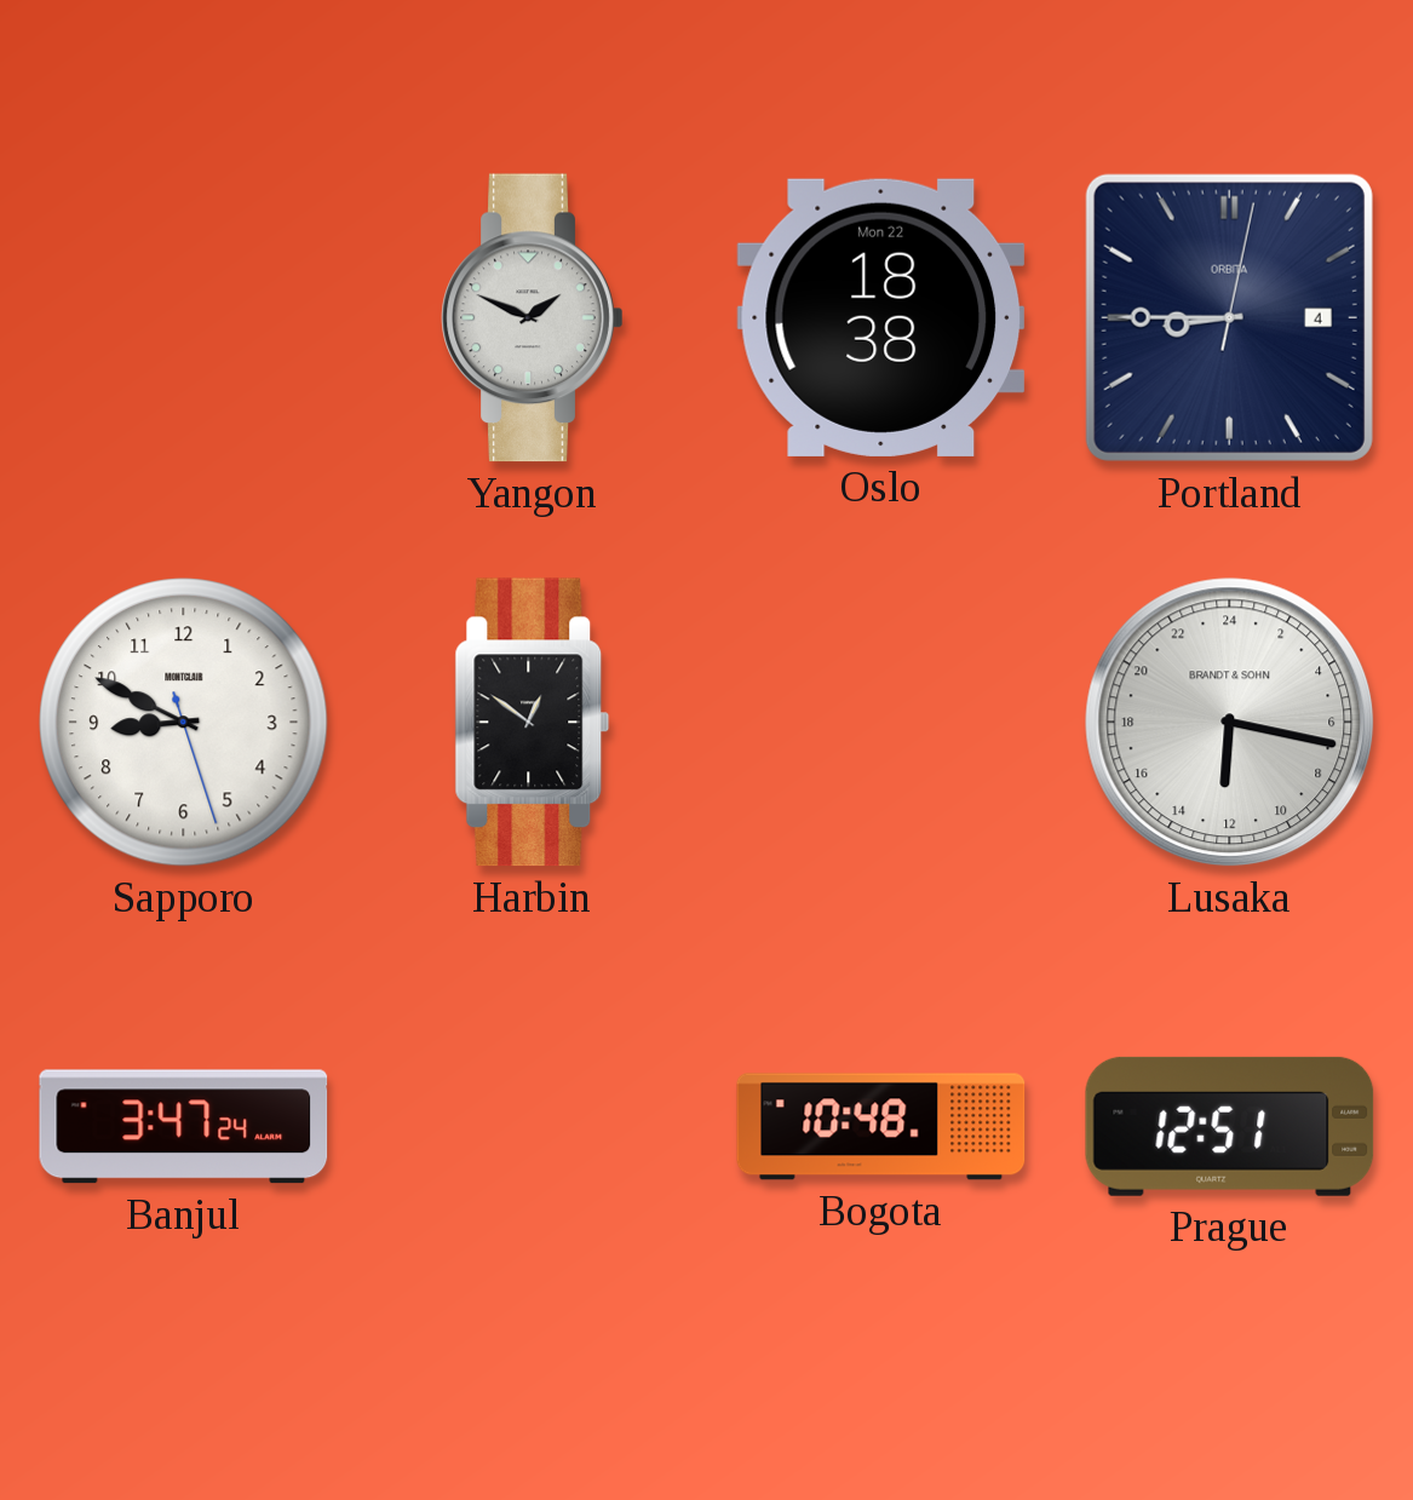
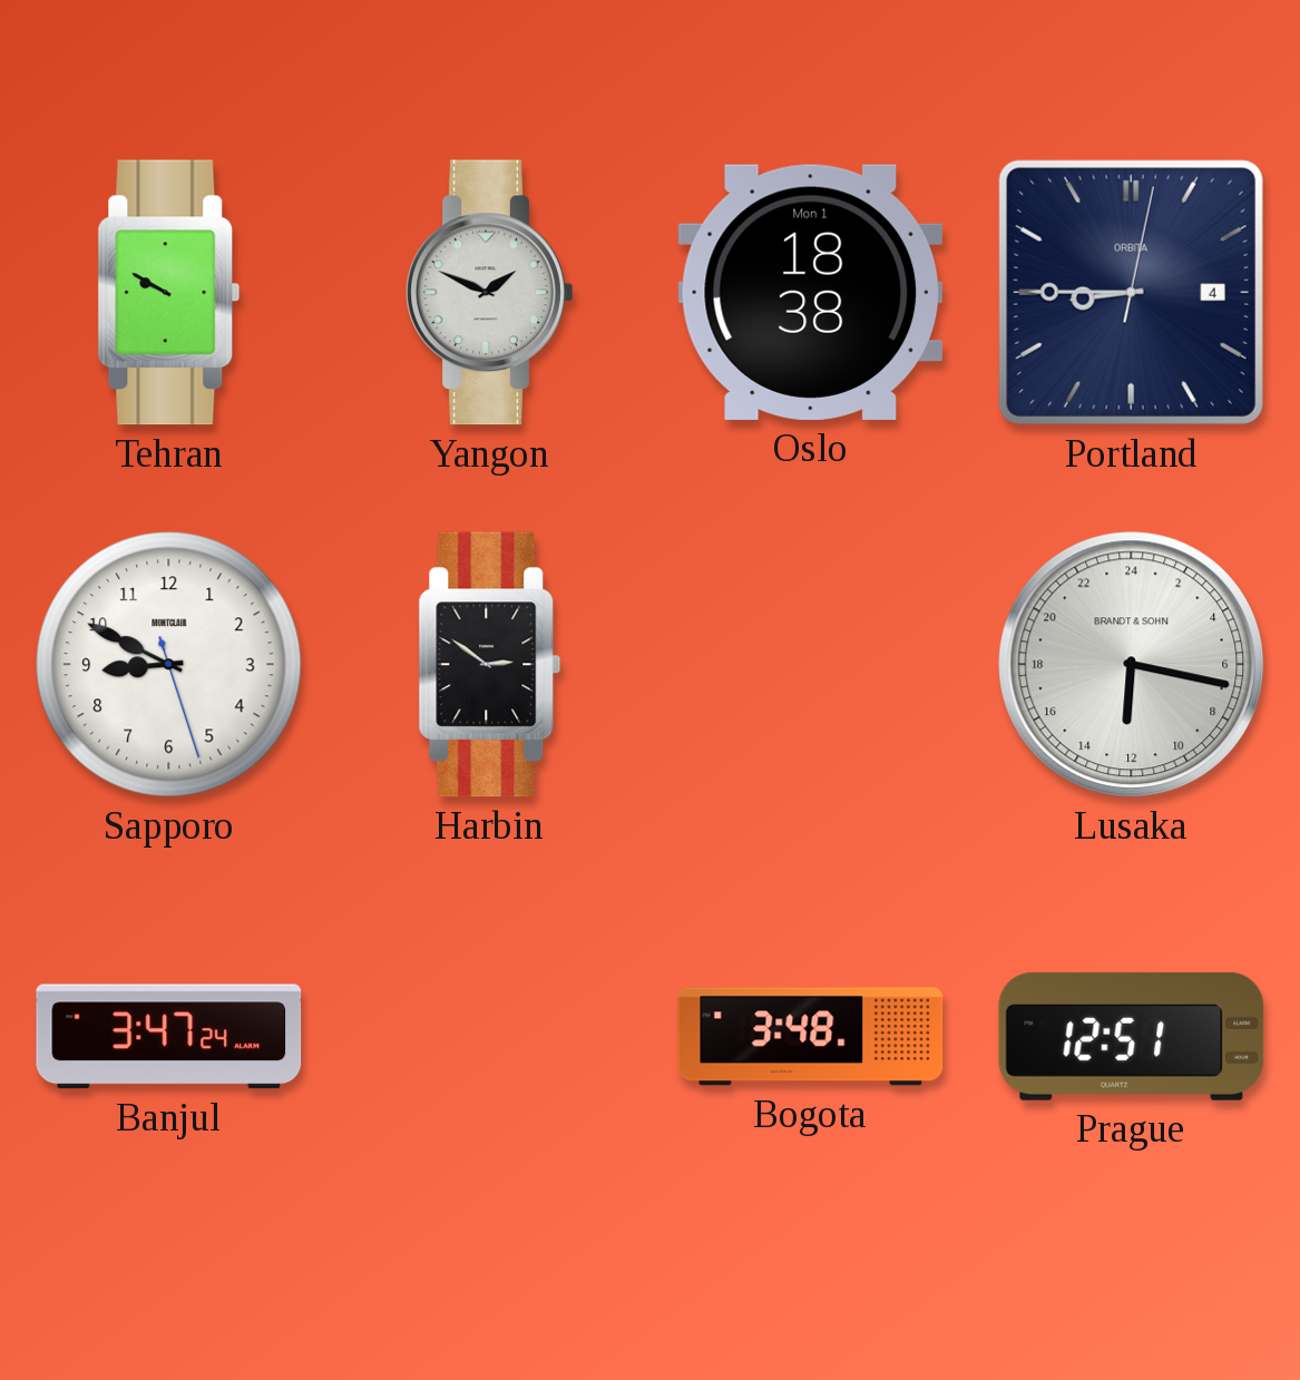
Tehran: none -> 9:50
Oslo date: Mon 22 -> Mon 1
Harbin: 12:51 -> 2:51
Bogota: 10:48 -> 3:48
